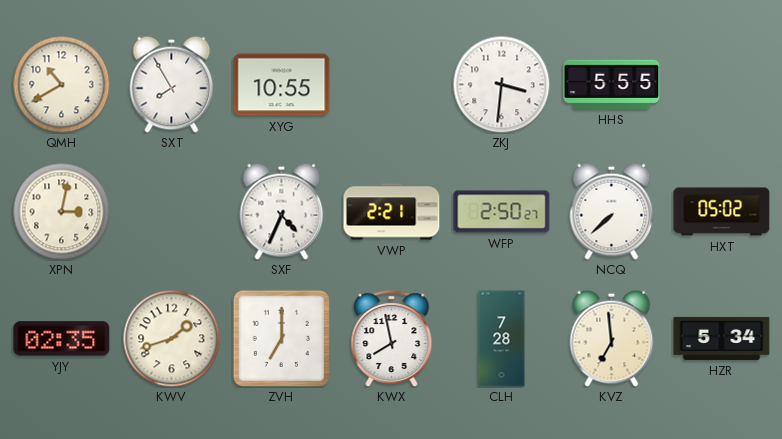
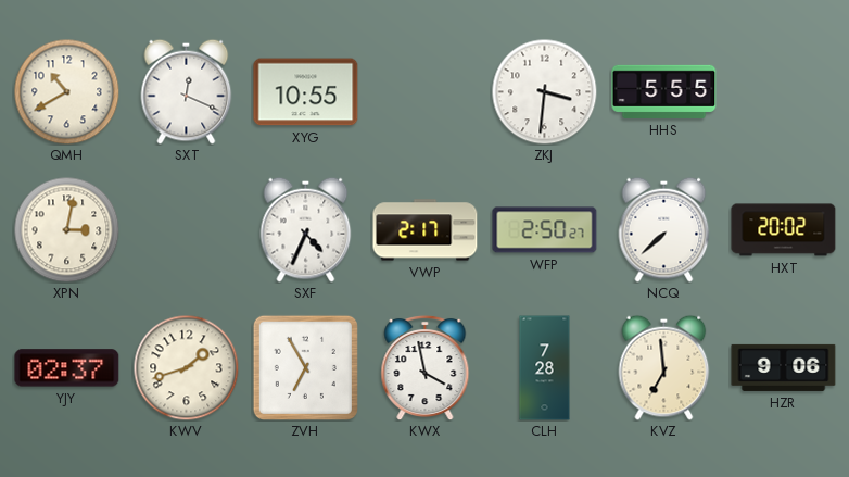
SXT: 7:55 -> 12:19
VWP: 2:21 -> 2:17
HXT: 05:02 -> 20:02
YJY: 02:35 -> 02:37
ZVH: 7:00 -> 6:55
KWX: 7:58 -> 3:58
HZR: 5:34 -> 9:06
